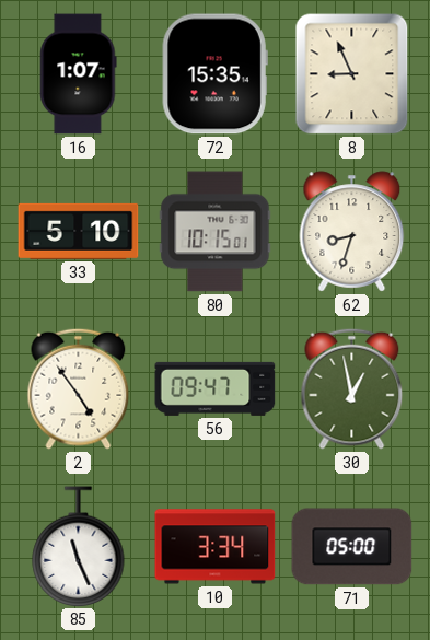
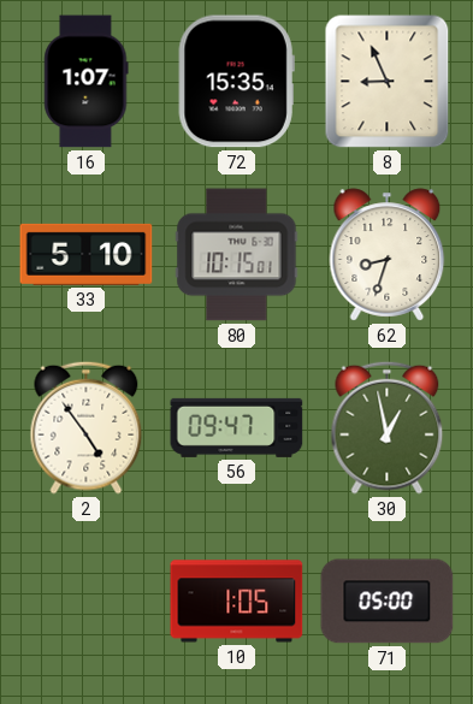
85: 11:26 -> none
10: 3:34 -> 1:05
